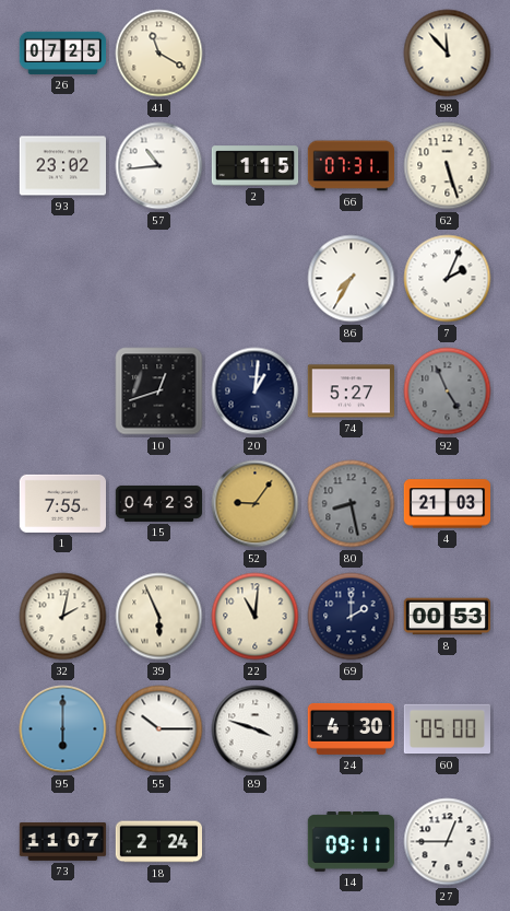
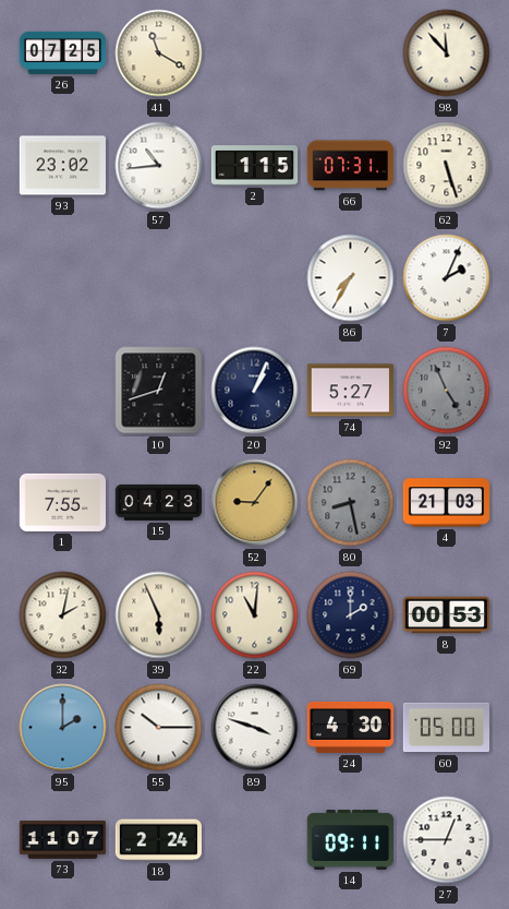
20: 1:01 -> 1:04
95: 6:00 -> 2:00
